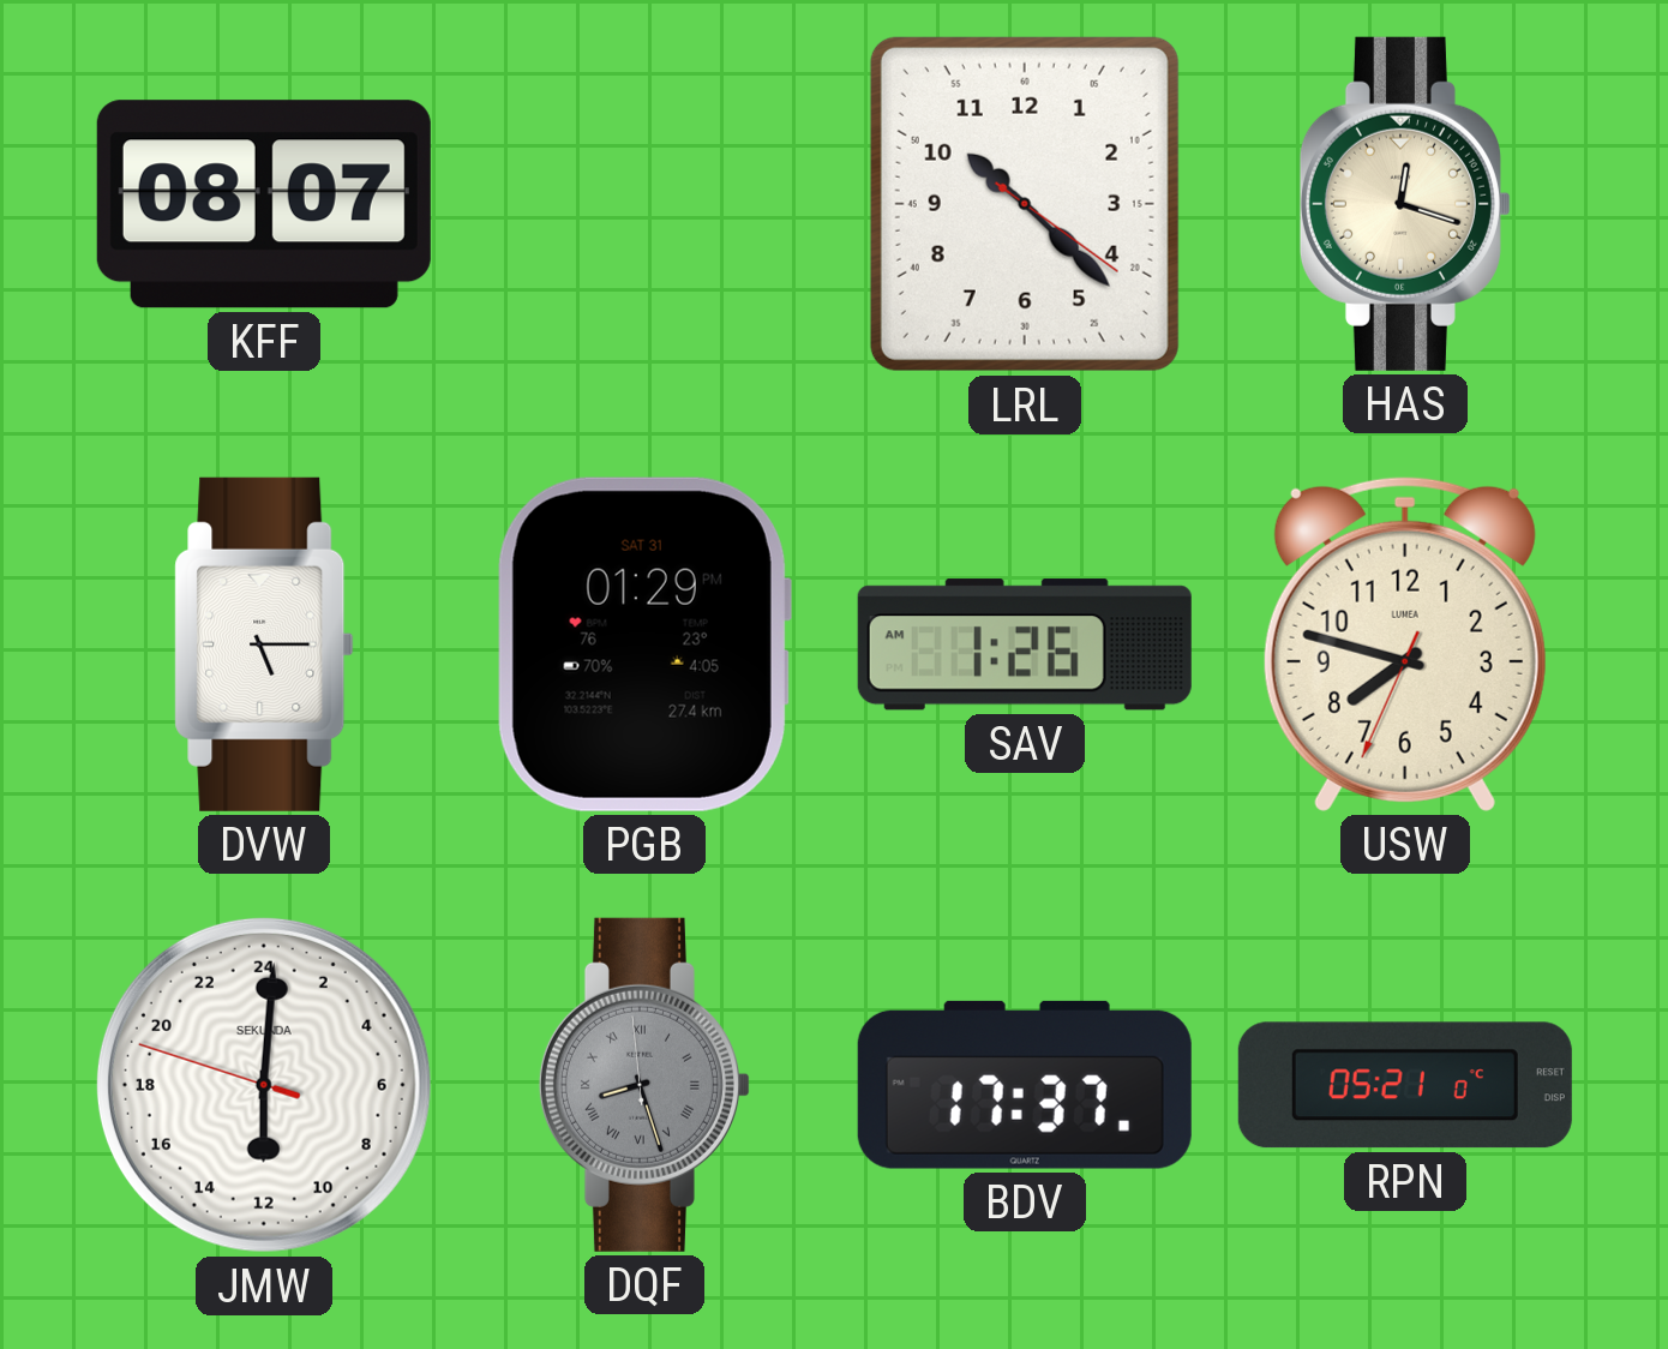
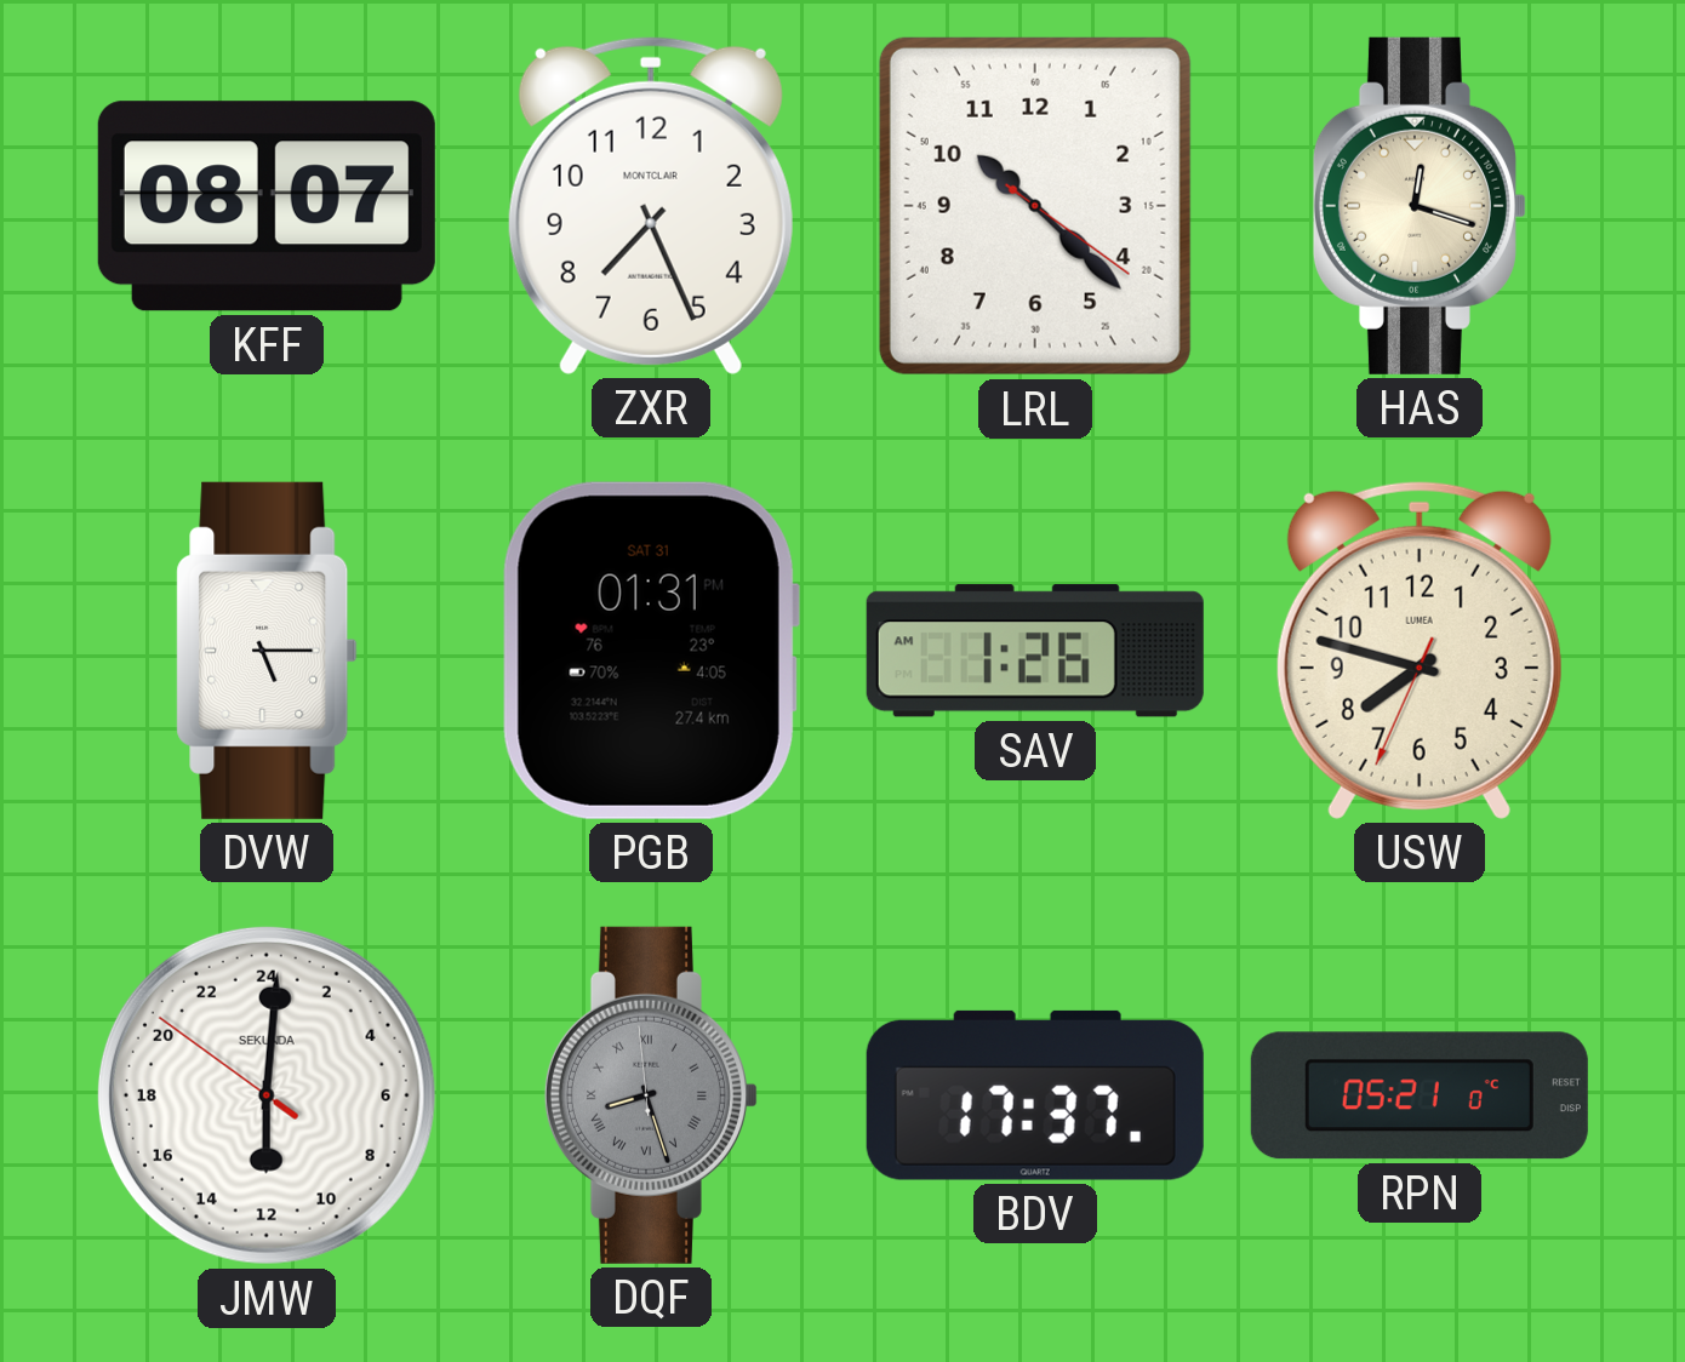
ZXR: none -> 7:26
PGB: 01:29 -> 01:31
JMW: 12:00:48 -> 12:00:51
